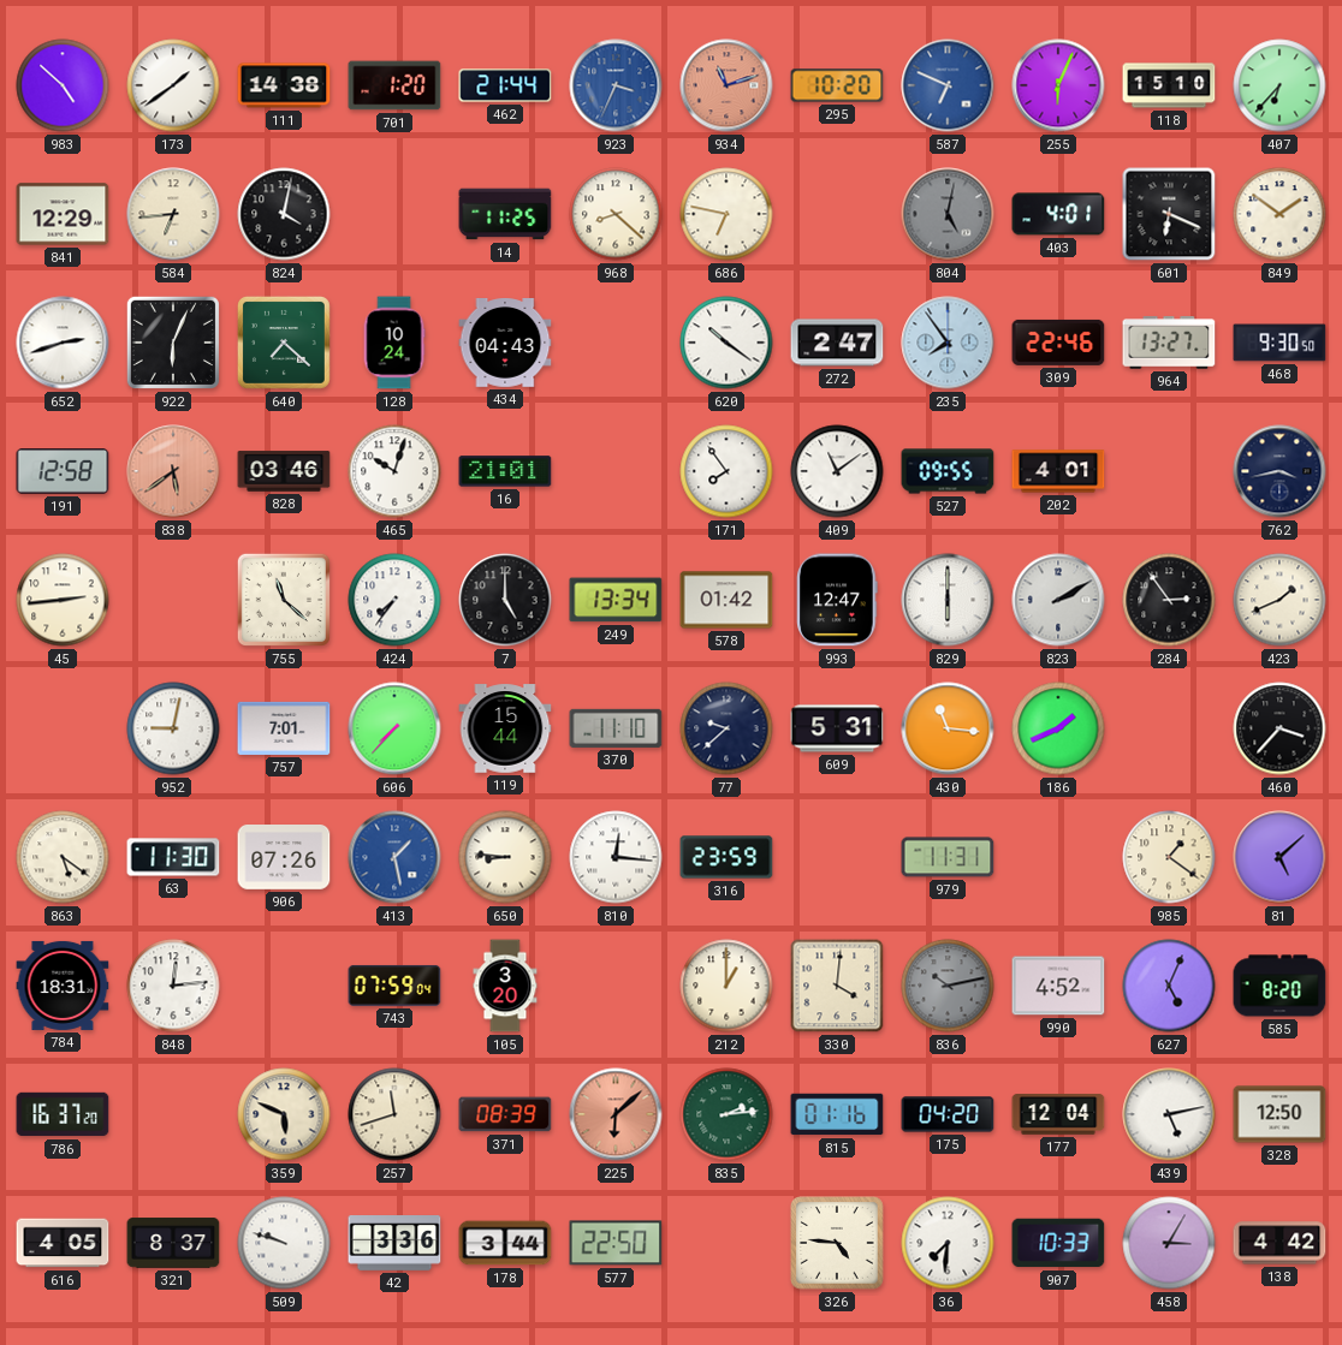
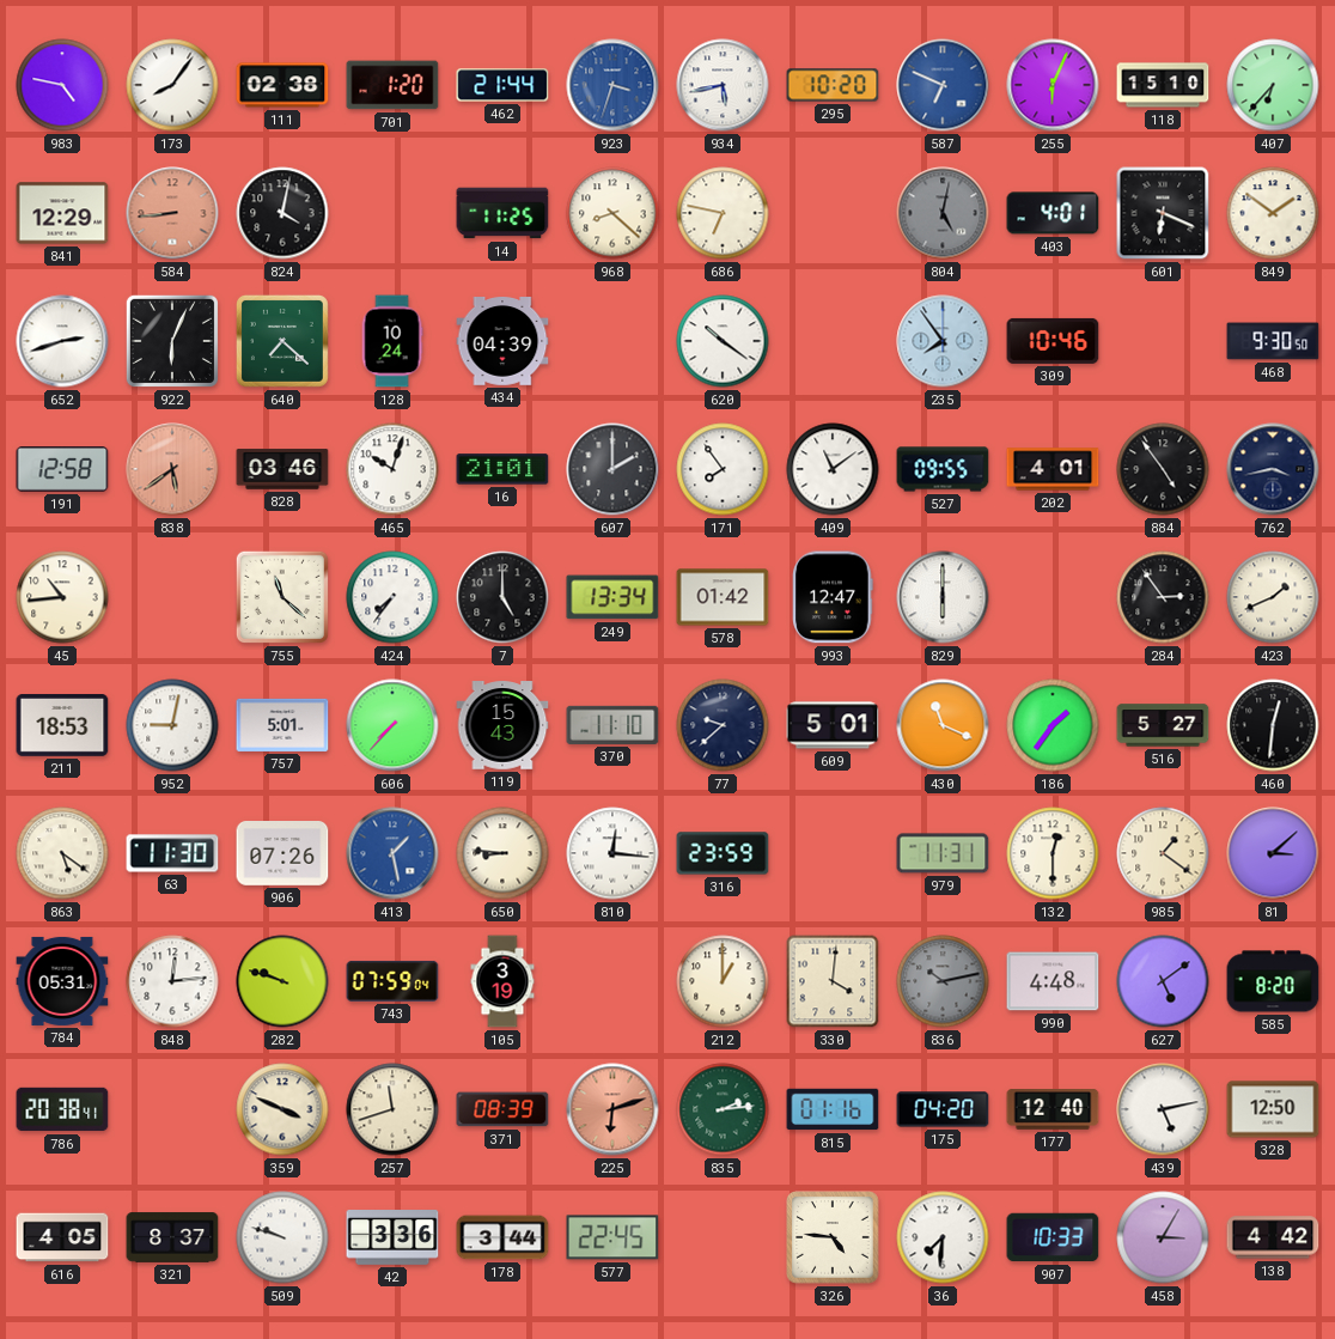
983: 4:52 -> 4:47
173: 1:39 -> 8:06
111: 14:38 -> 02:38
923: 3:34 -> 3:33
934: 11:12 -> 5:43
934 dial: salmon -> white
584: 6:44 -> 8:44
584 dial: cream -> salmon
434: 04:43 -> 04:39
272: 2:47 -> none
309: 22:46 -> 10:46
964: 13:27 -> none
607: none -> 2:00
884: none -> 4:54
45: 2:44 -> 10:44
823: 2:10 -> none
211: none -> 18:53
757: 7:01 -> 5:01
119: 15:44 -> 15:43
609: 5:31 -> 5:01
430: 11:16 -> 11:19
186: 1:41 -> 1:36
516: none -> 5:27
460: 3:37 -> 12:31
132: none -> 12:30
81: 5:08 -> 3:08
784: 18:31 -> 05:31
282: none -> 9:48
105: 3:20 -> 3:19
990: 4:52 -> 4:48
627: 5:04 -> 5:09
786: 16:37 -> 20:38
359: 5:49 -> 3:49
225: 6:08 -> 6:12
177: 12:04 -> 12:40
577: 22:50 -> 22:45
